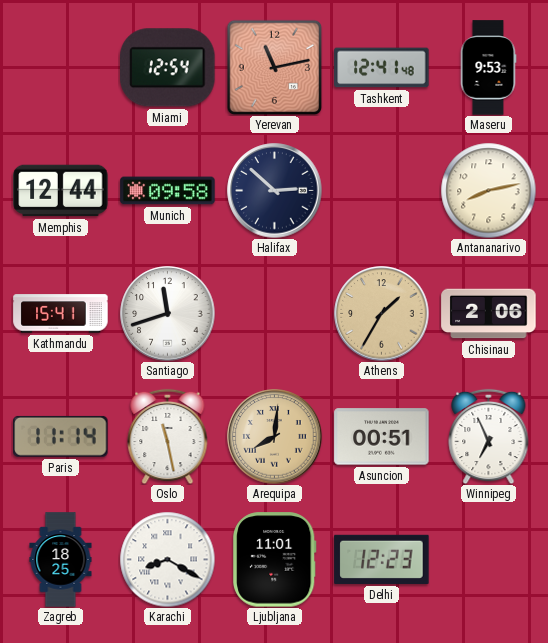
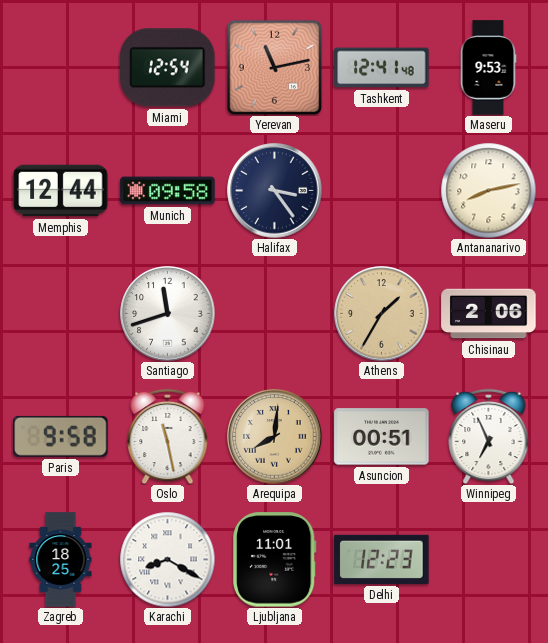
Halifax: 2:52 -> 3:24
Kathmandu: 15:41 -> none
Paris: 11:14 -> 9:58
